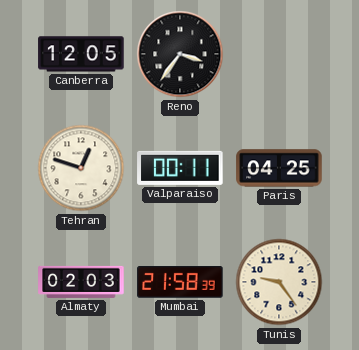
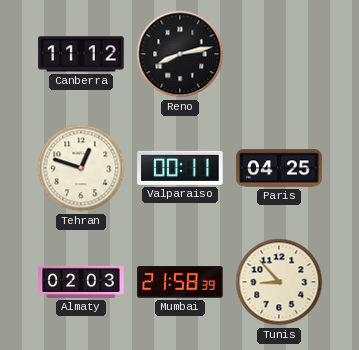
Canberra: 12:05 -> 11:12
Reno: 3:36 -> 8:13
Tunis: 9:24 -> 8:53
